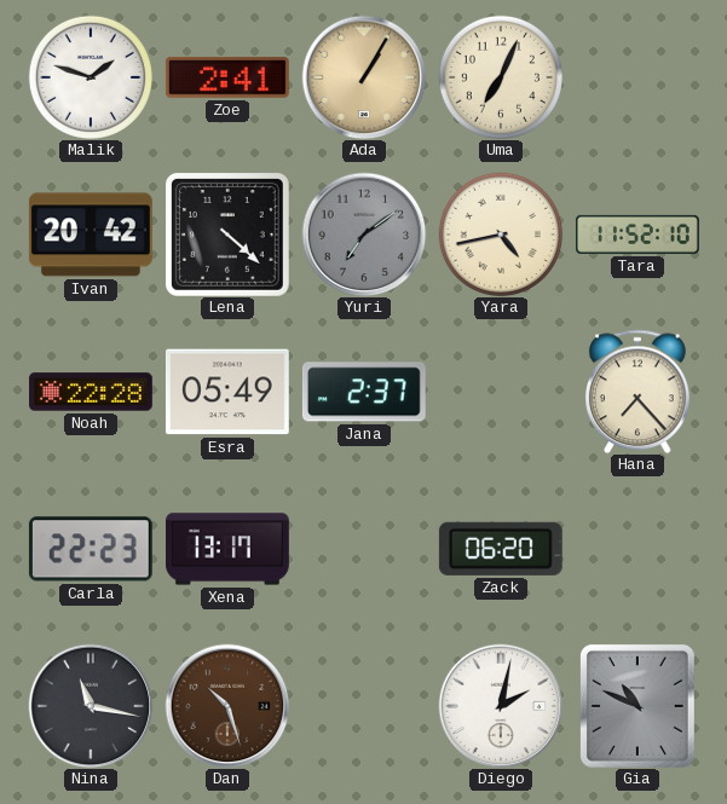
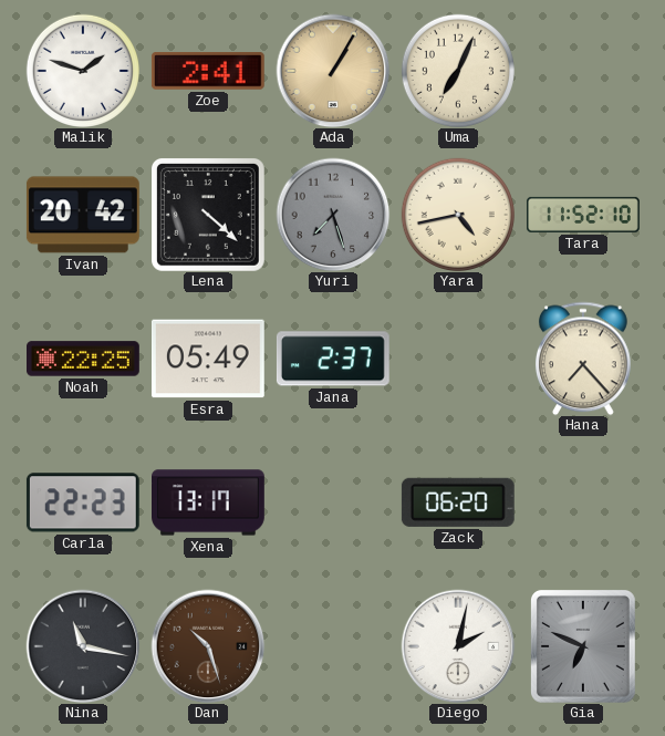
Yuri: 7:09 -> 7:27
Noah: 22:28 -> 22:25
Gia: 10:49 -> 6:49
